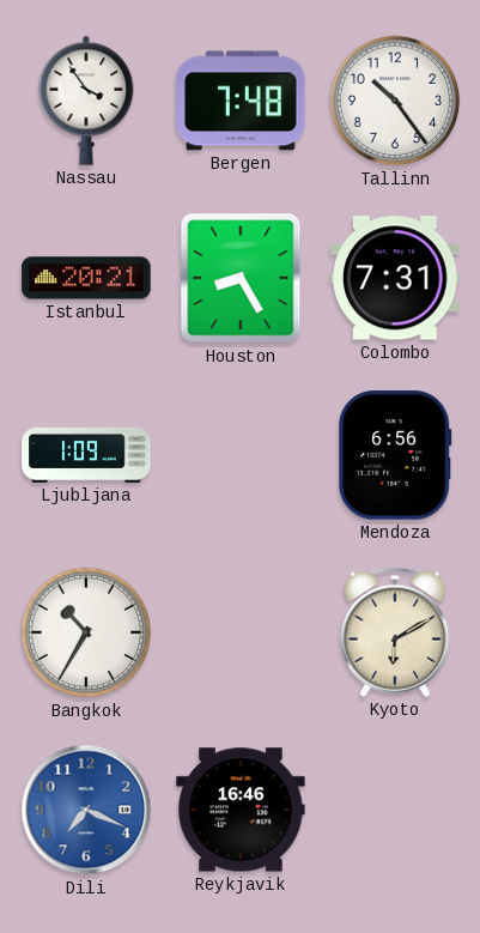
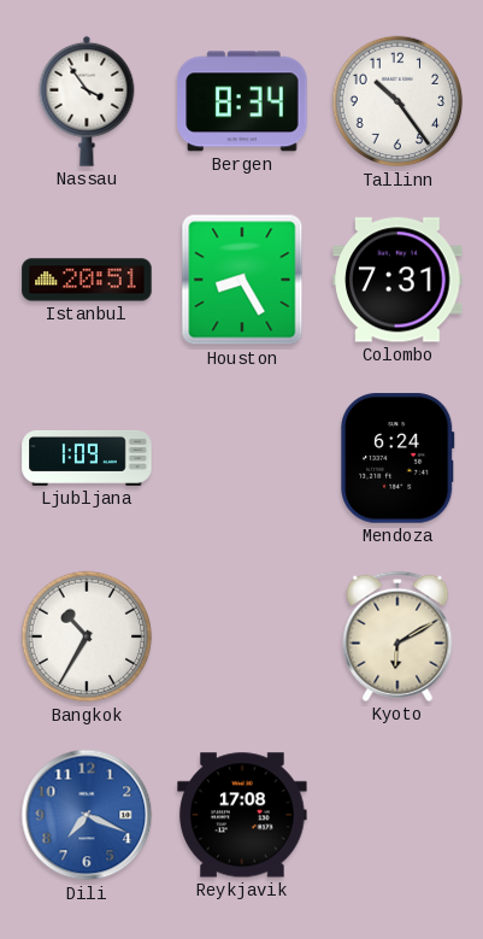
Bergen: 7:48 -> 8:34
Istanbul: 20:21 -> 20:51
Mendoza: 6:56 -> 6:24
Reykjavik: 16:46 -> 17:08
